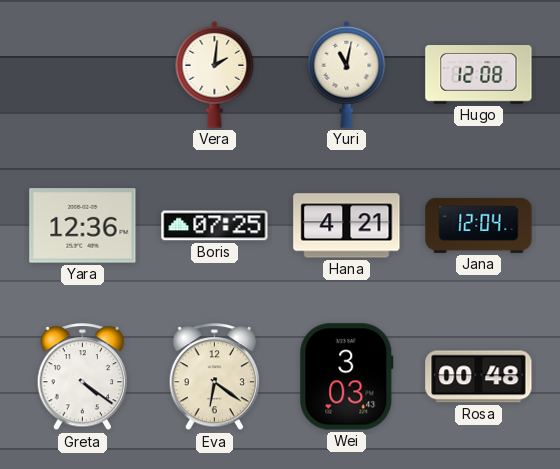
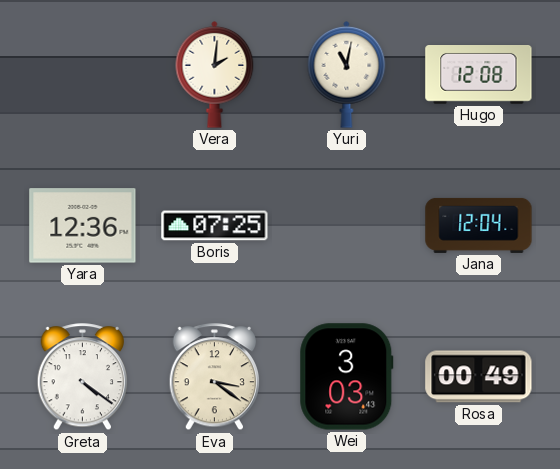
Hana: 4:21 -> none
Eva: 6:21 -> 3:21
Rosa: 00:48 -> 00:49
